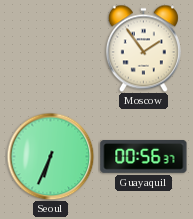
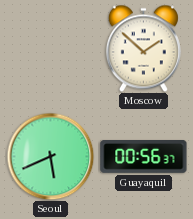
Moscow: 1:54 -> 1:52
Seoul: 6:34 -> 5:41
